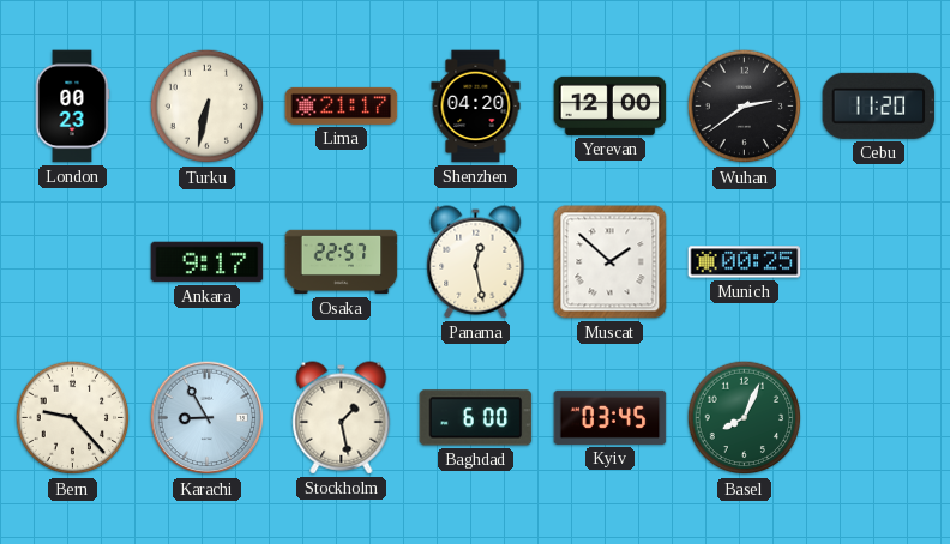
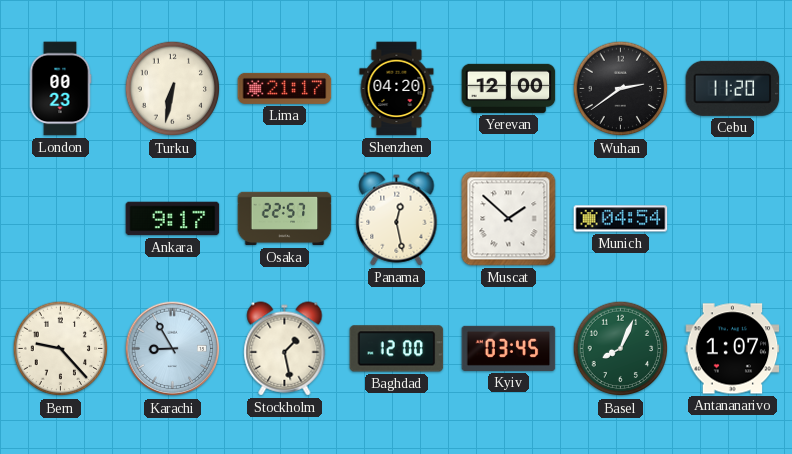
Munich: 00:25 -> 04:54
Baghdad: 6:00 -> 12:00
Antananarivo: none -> 1:07
